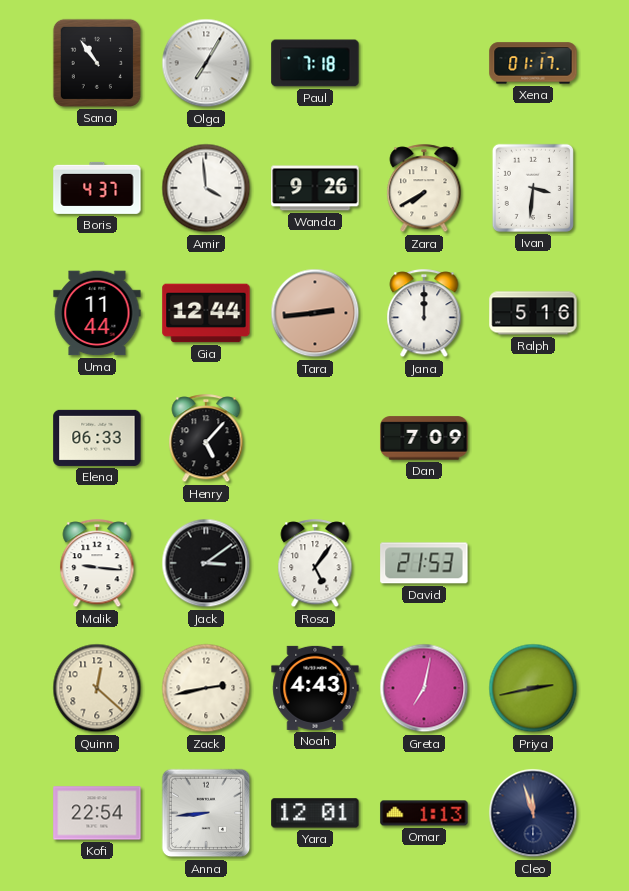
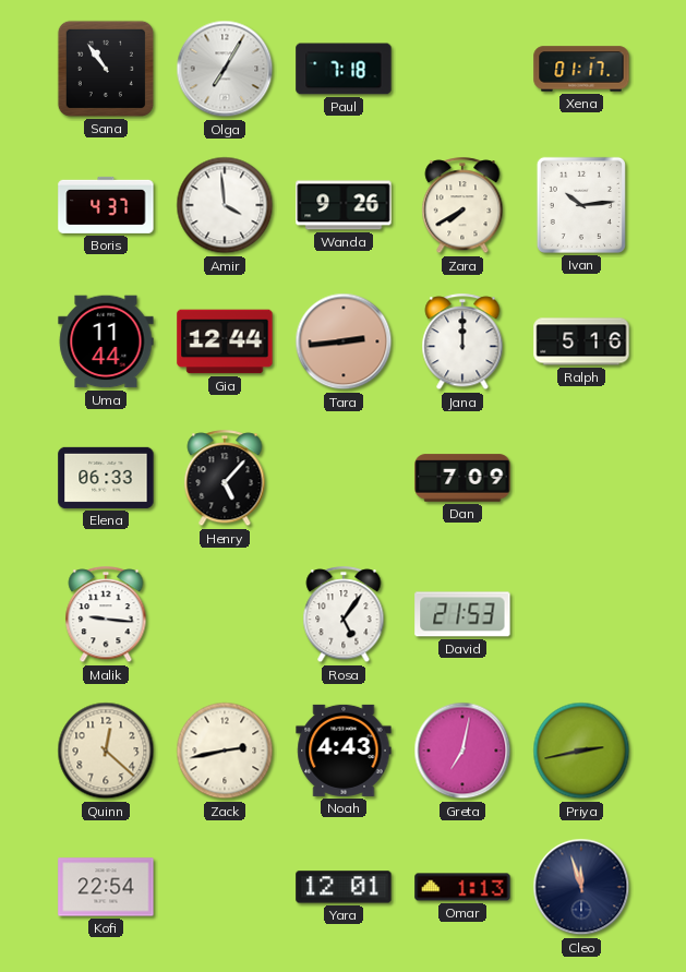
Ivan: 3:31 -> 10:14
Jack: 3:09 -> none
Anna: 8:44 -> none
